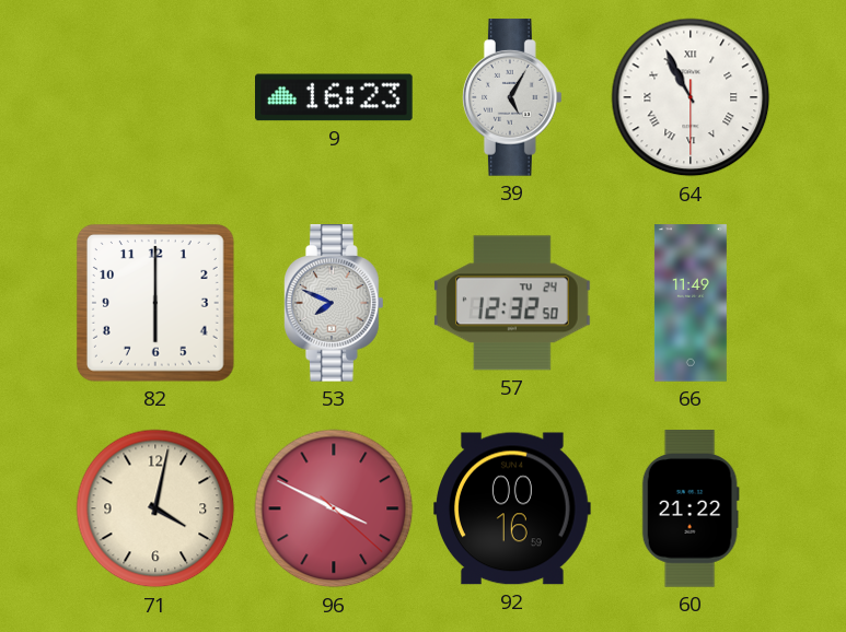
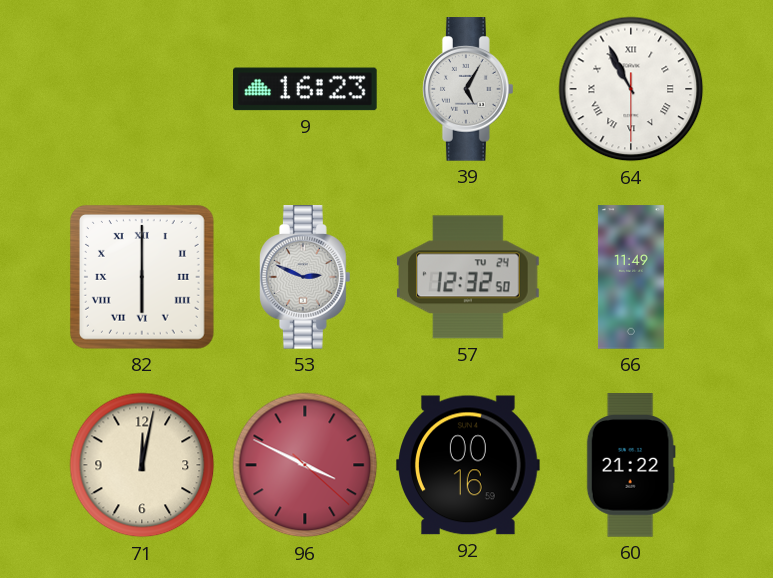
82 numerals: Arabic -> Roman
53: 7:49 -> 2:49
71: 4:02 -> 12:02
